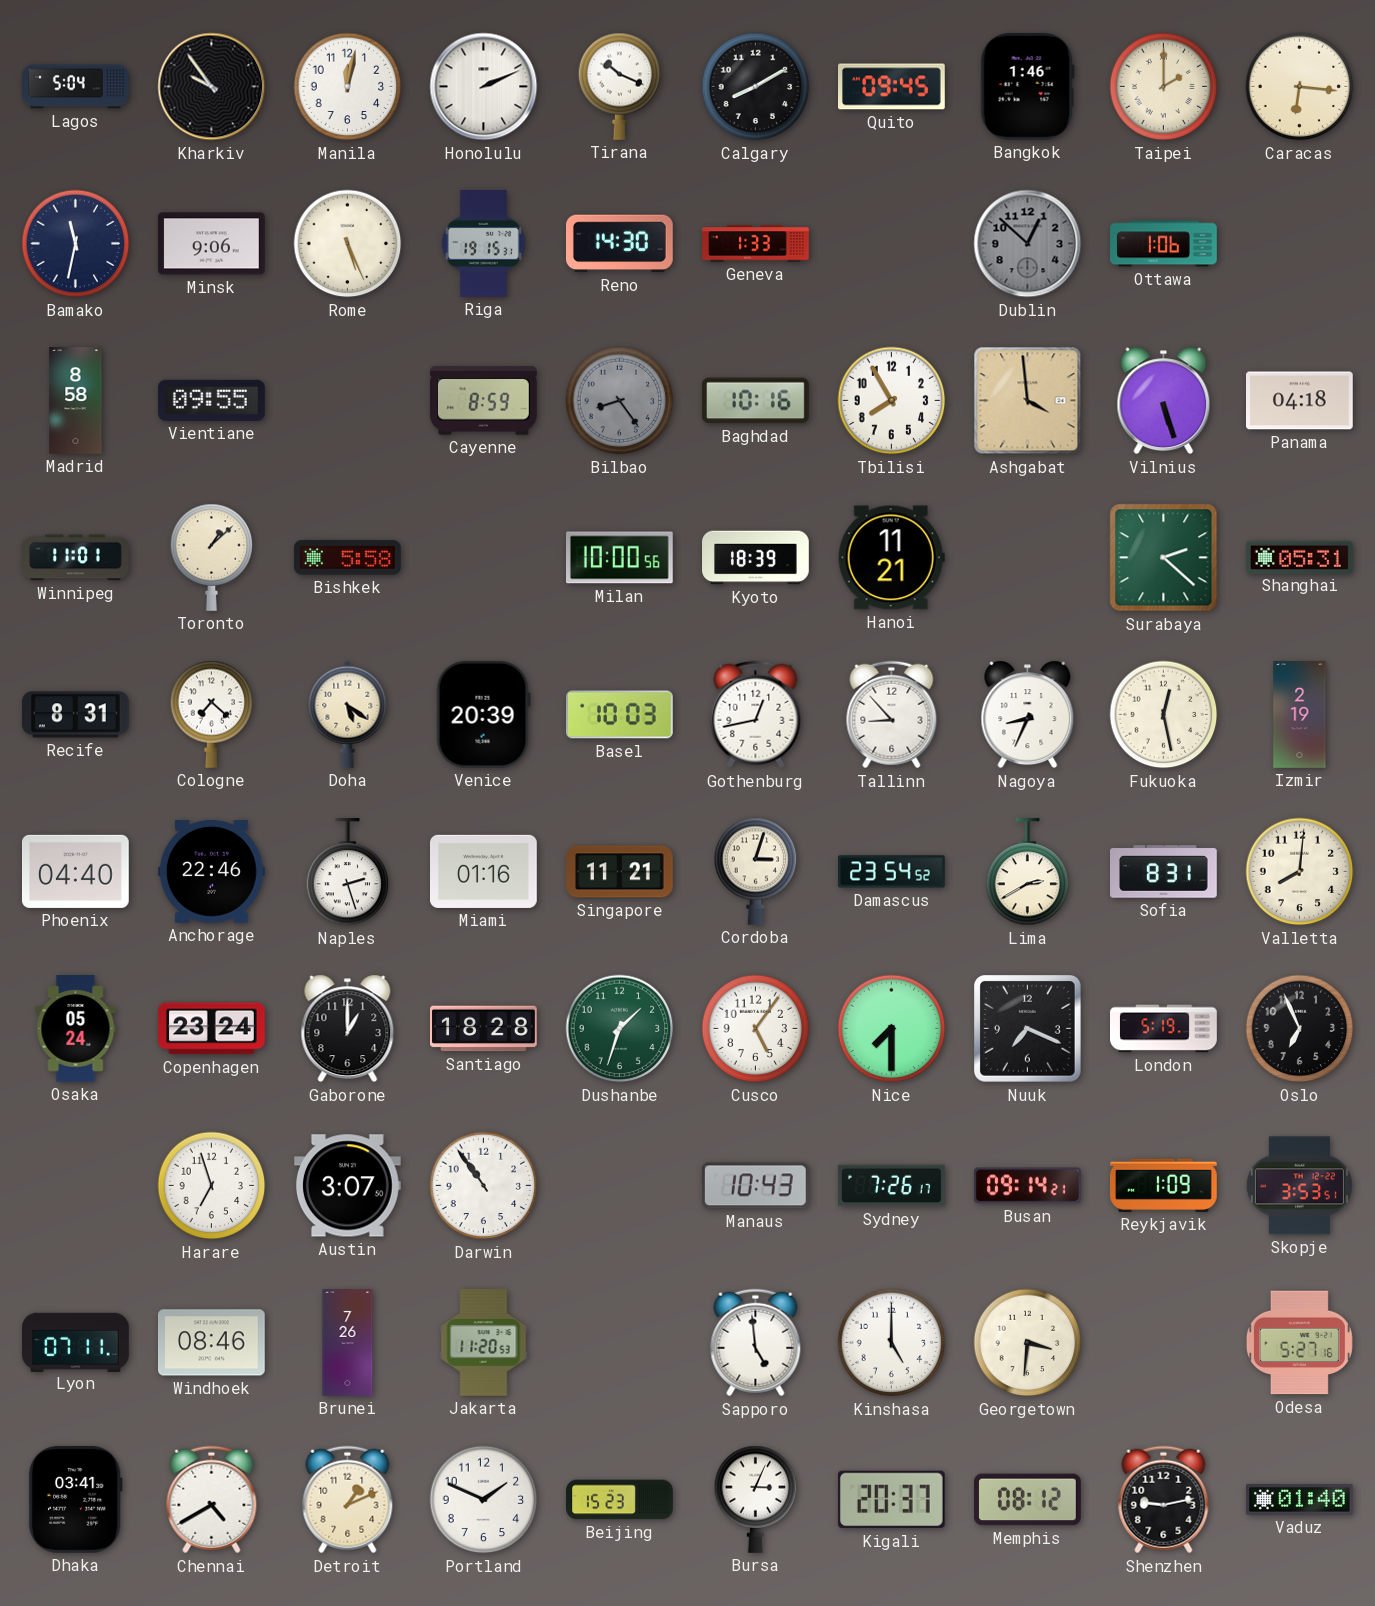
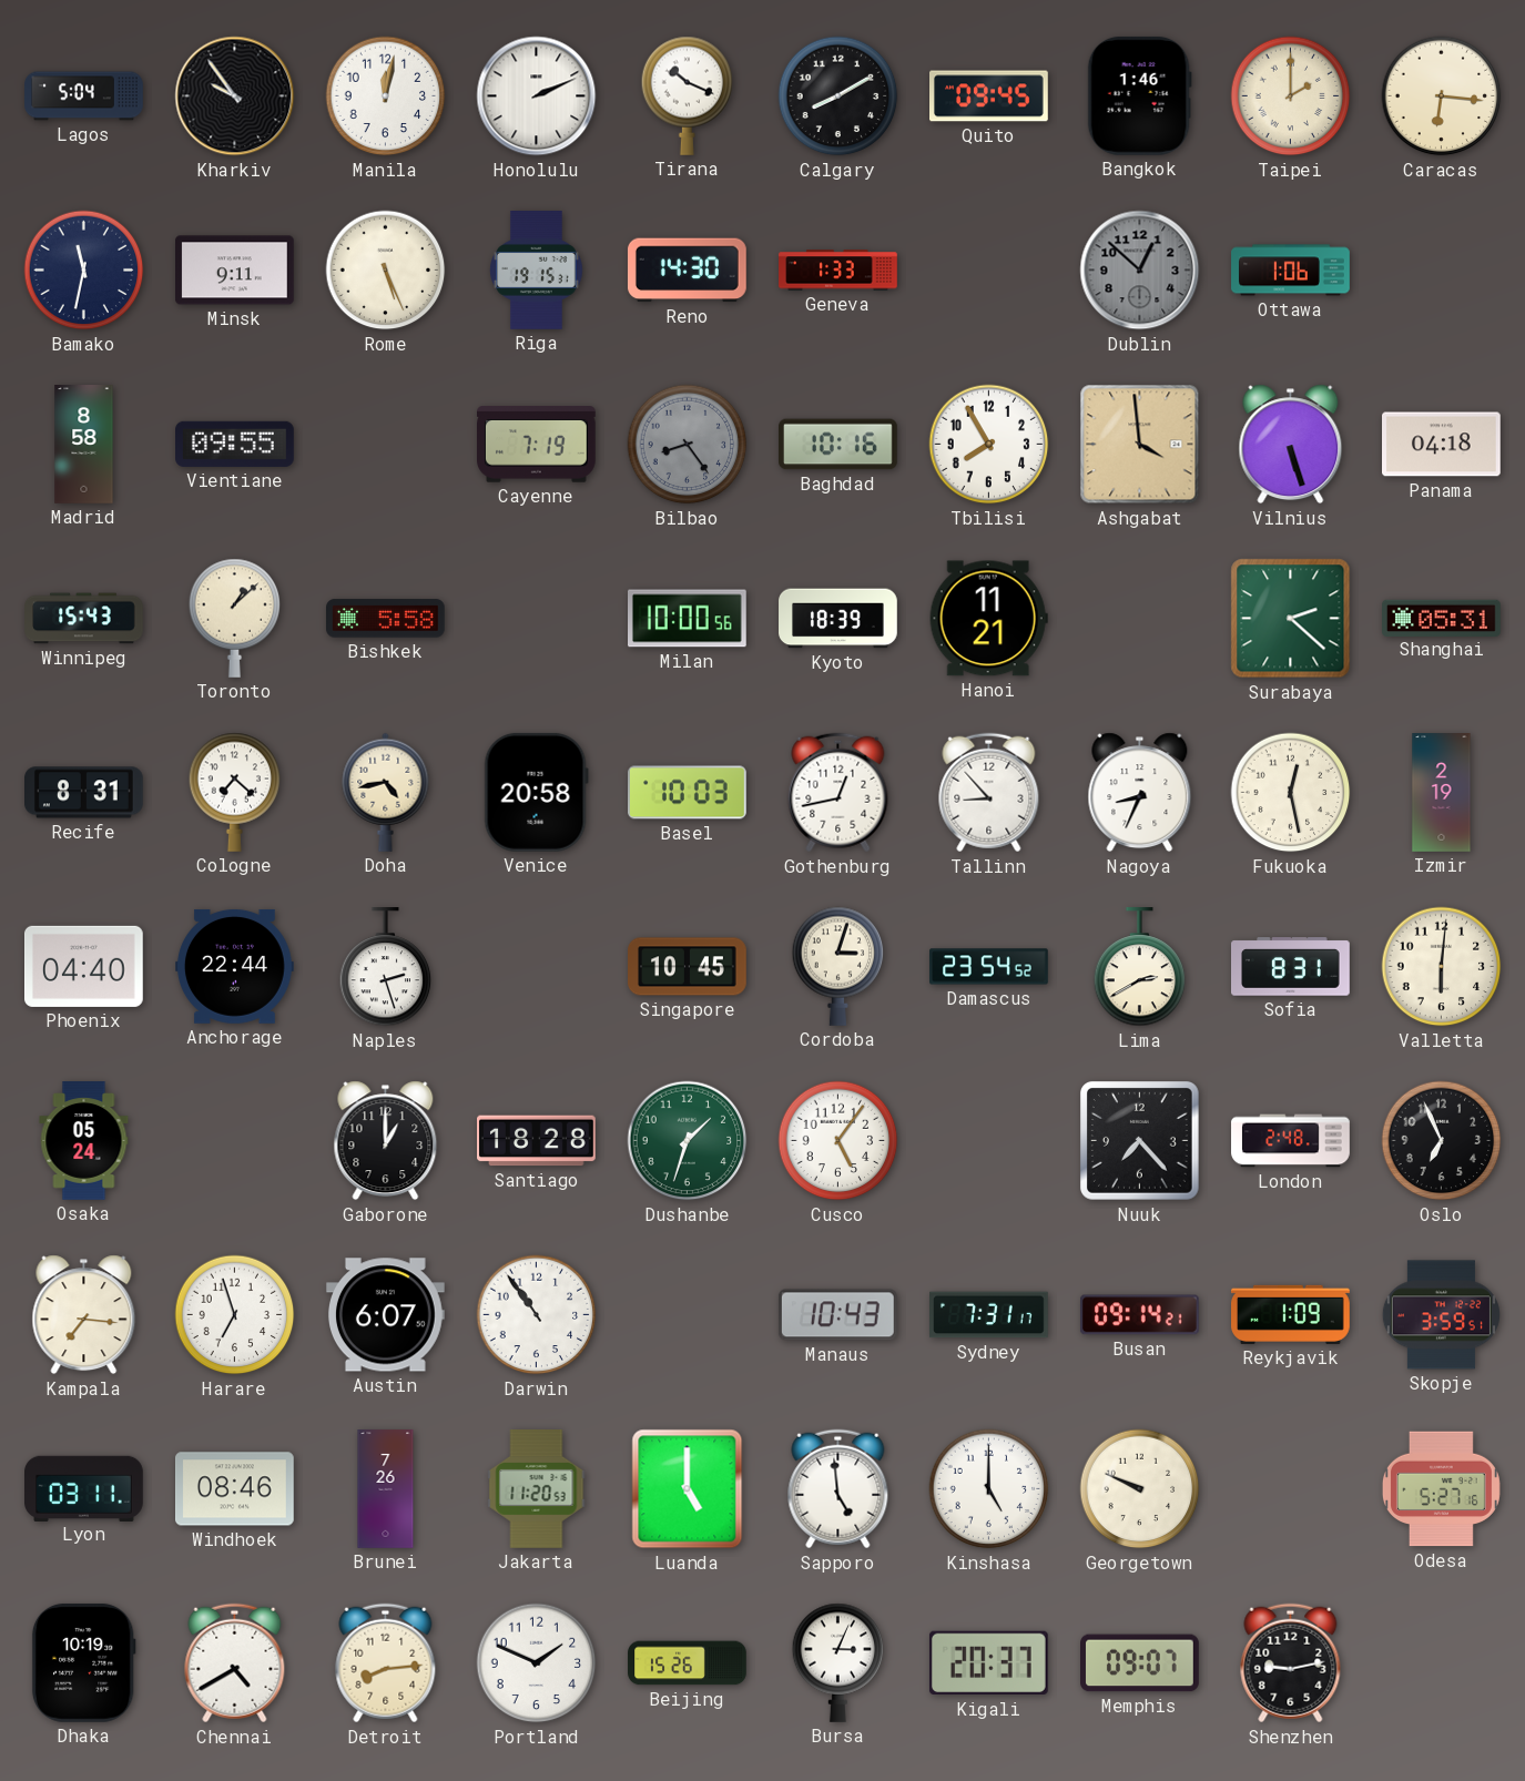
Minsk: 9:06 -> 9:11
Cayenne: 8:59 -> 7:19
Winnipeg: 11:01 -> 15:43
Doha: 5:21 -> 4:43
Venice: 20:39 -> 20:58
Anchorage: 22:46 -> 22:44
Miami: 01:16 -> none
Singapore: 11:21 -> 10:45
Valletta: 8:01 -> 6:01
Copenhagen: 23:24 -> none
Nice: 7:30 -> none
Nuuk: 7:19 -> 7:23
London: 5:19 -> 2:48
Kampala: none -> 7:16
Austin: 3:07 -> 6:07
Sydney: 7:26 -> 7:31
Skopje: 3:53 -> 3:59
Lyon: 07:11 -> 03:11
Luanda: none -> 5:00
Georgetown: 3:31 -> 9:49
Dhaka: 03:41 -> 10:19
Detroit: 1:11 -> 8:14
Beijing: 15:23 -> 15:26
Memphis: 08:12 -> 09:07
Vaduz: 01:40 -> none
